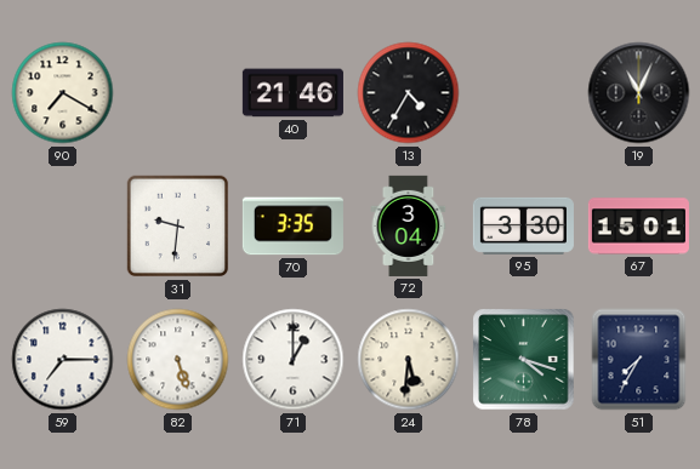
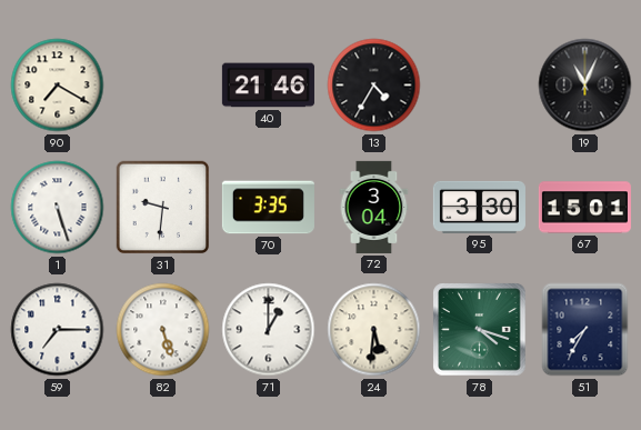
1: none -> 5:27
